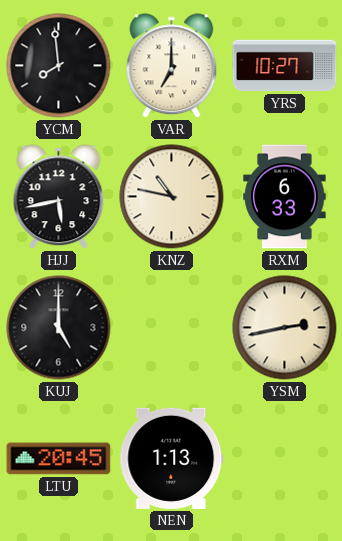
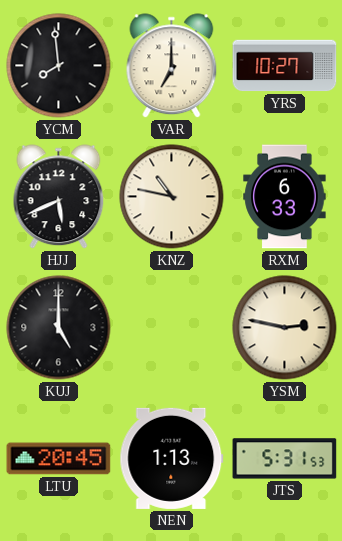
HJJ: 5:43 -> 5:41
YSM: 2:43 -> 2:47
JTS: none -> 5:31
